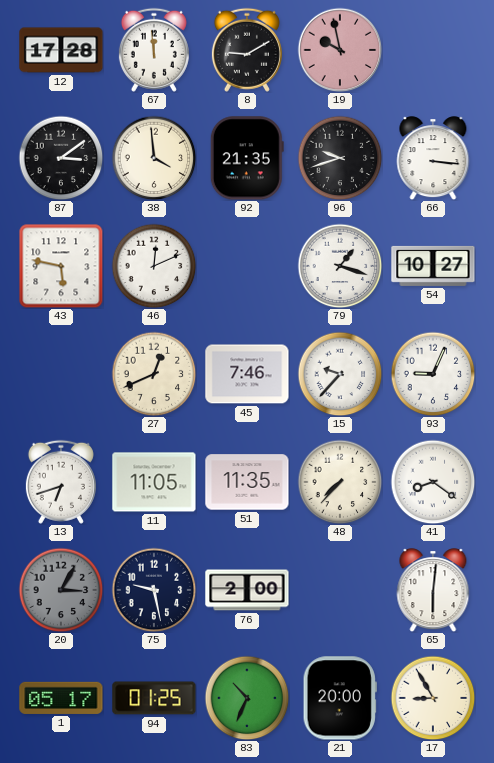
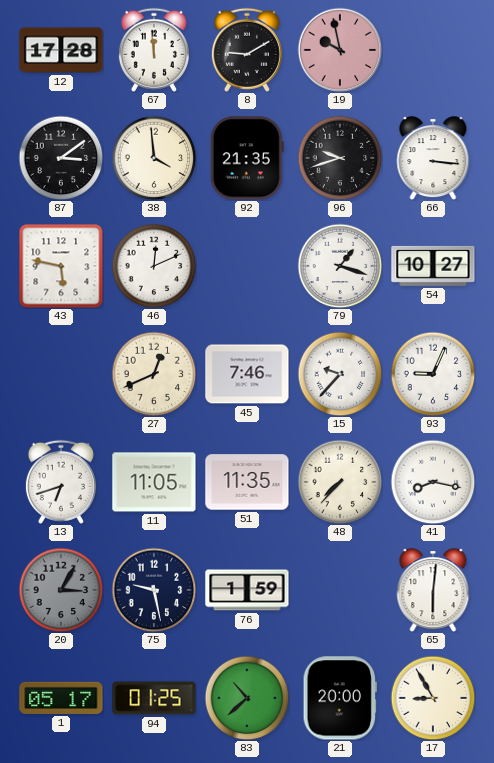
41: 8:21 -> 8:17
76: 2:00 -> 1:59
83: 10:34 -> 10:38
